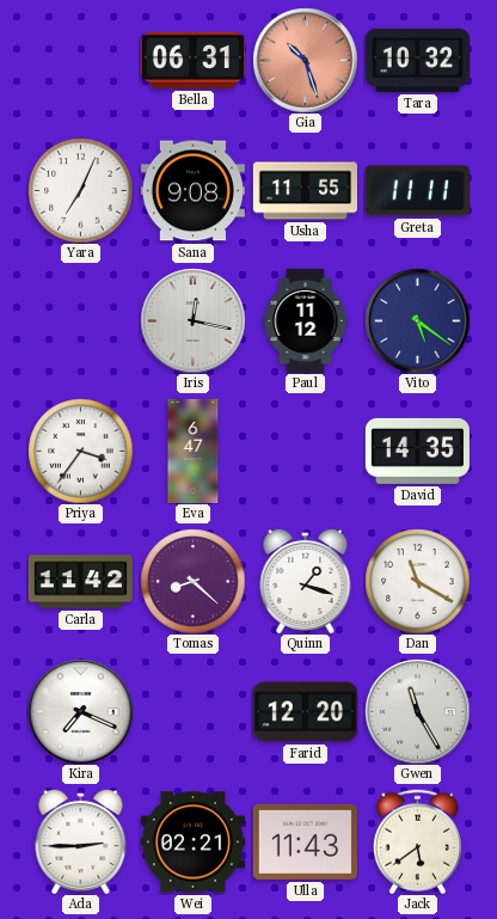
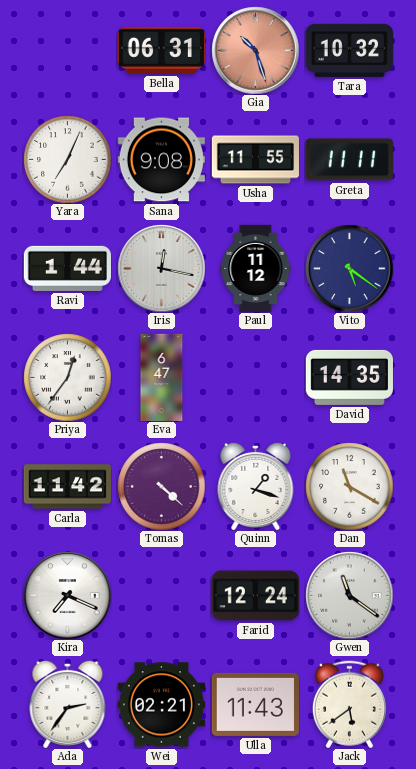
Ravi: none -> 1:44
Priya: 3:36 -> 12:36
Tomas: 8:22 -> 4:22
Farid: 12:20 -> 12:24
Gwen: 11:25 -> 11:21
Ada: 2:45 -> 2:36
